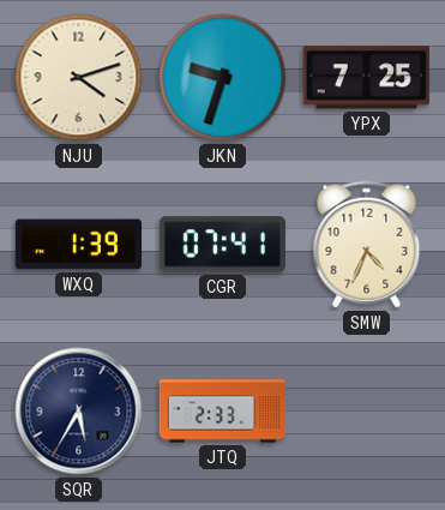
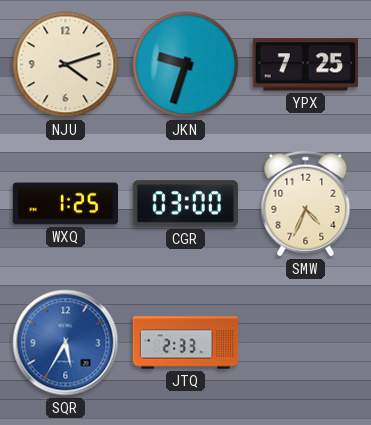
WXQ: 1:39 -> 1:25
CGR: 07:41 -> 03:00
SQR dial: navy -> blue
